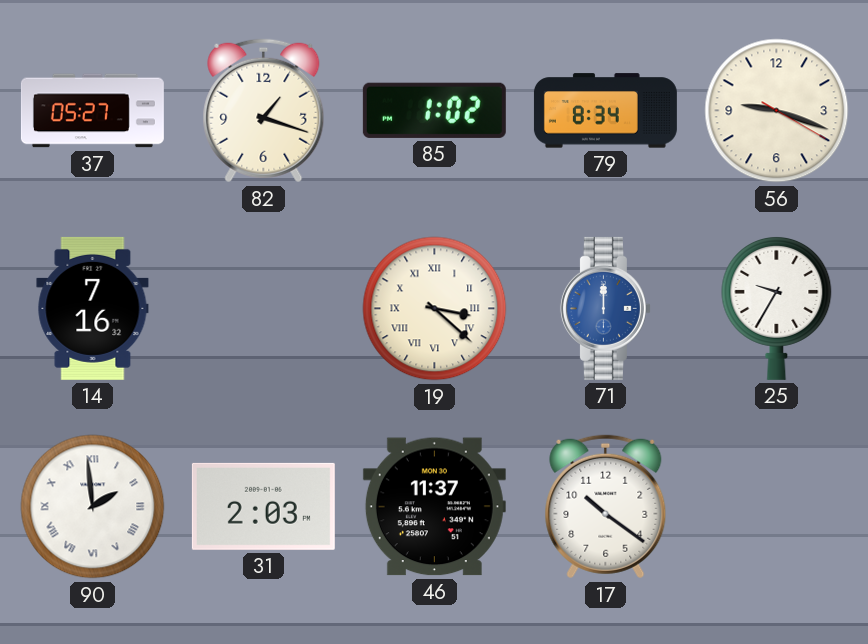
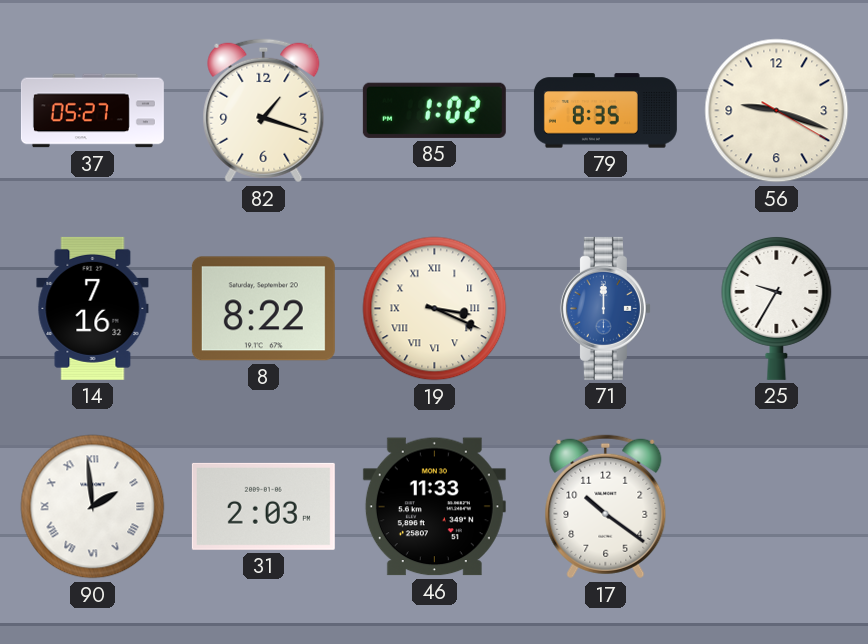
79: 8:34 -> 8:35
8: none -> 8:22
19: 3:22 -> 3:19
46: 11:37 -> 11:33
